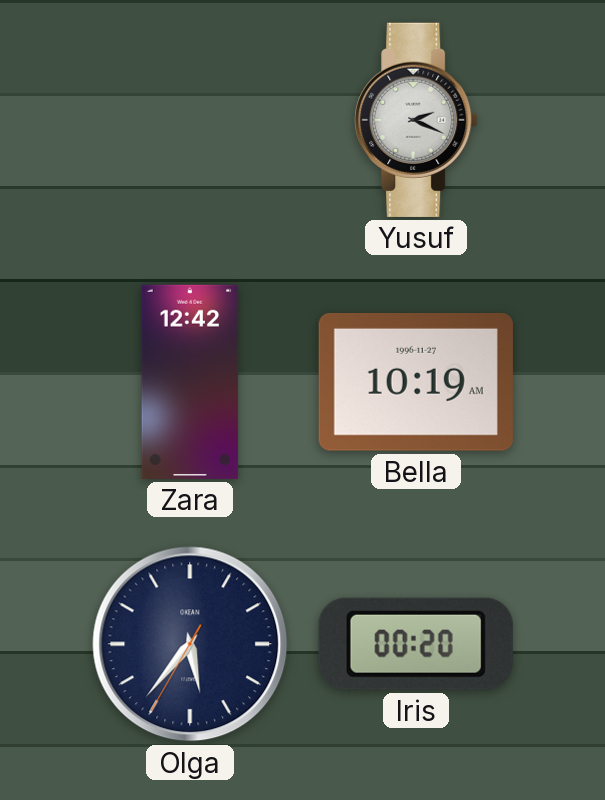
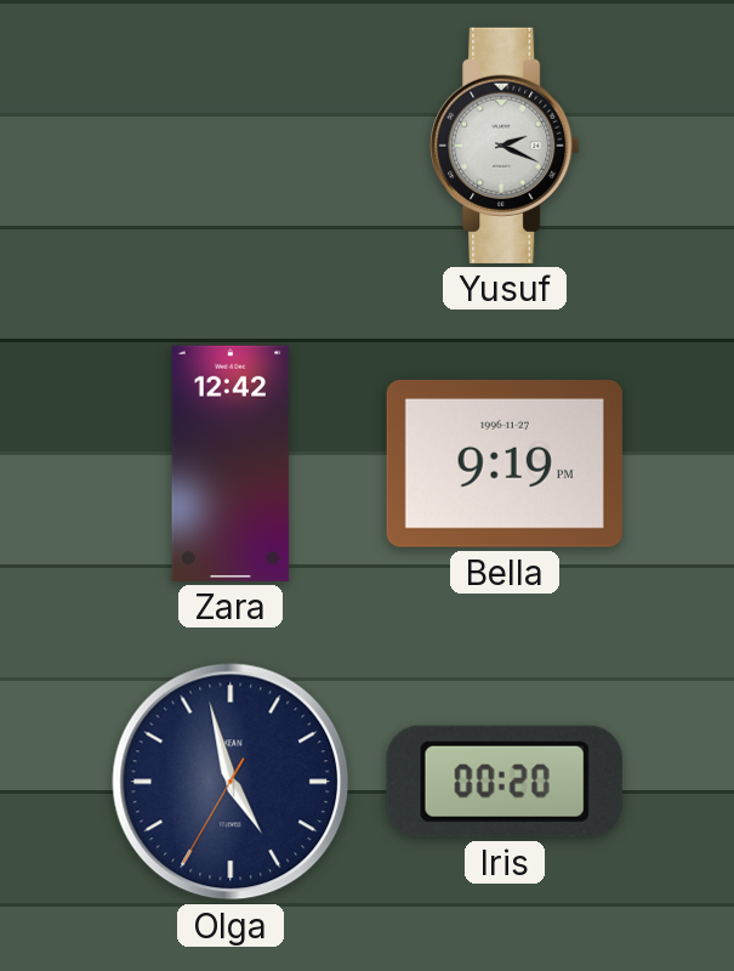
Bella: 10:19 -> 9:19
Olga: 5:36 -> 4:57
